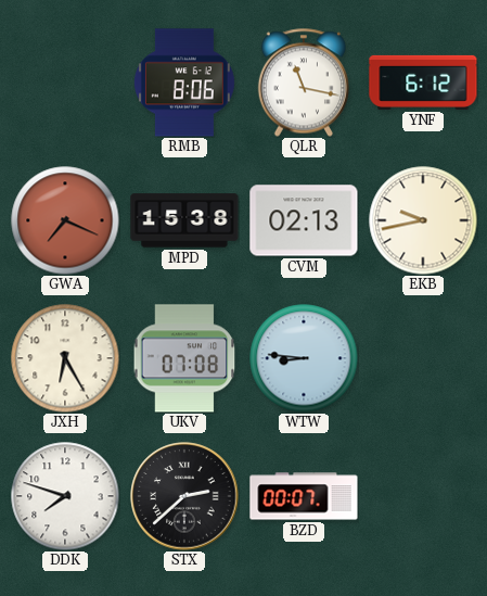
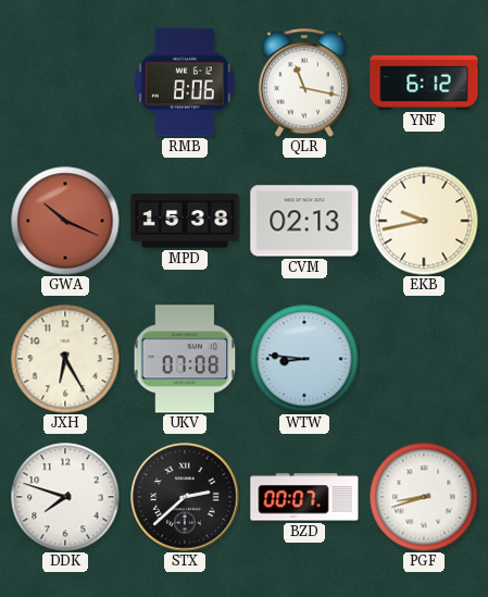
GWA: 7:19 -> 10:19
PGF: none -> 8:42
